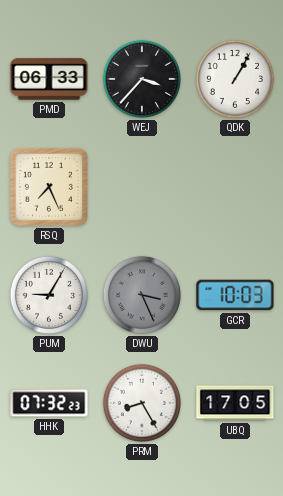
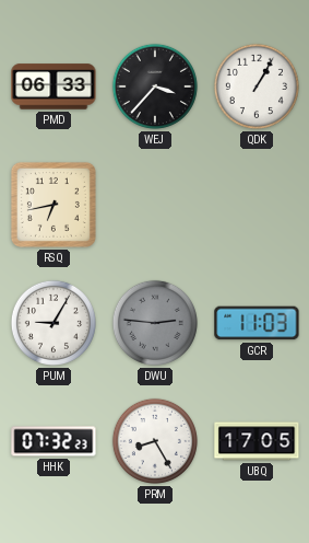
RSQ: 7:26 -> 6:43
DWU: 3:26 -> 2:46
GCR: 10:03 -> 11:03
